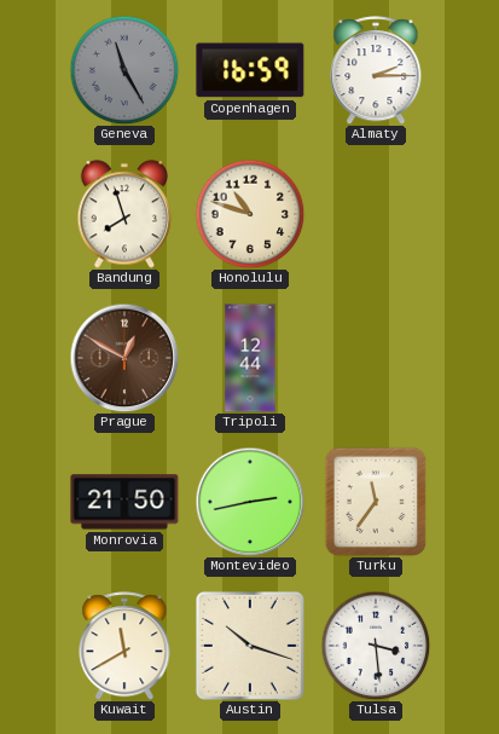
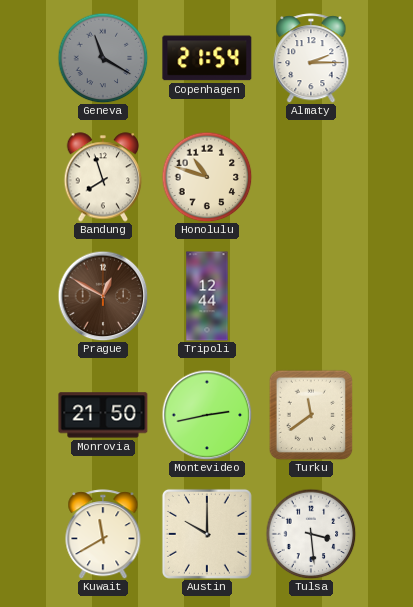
Geneva: 11:25 -> 11:20
Copenhagen: 16:59 -> 21:54
Turku: 11:36 -> 11:39
Austin: 10:18 -> 10:00
